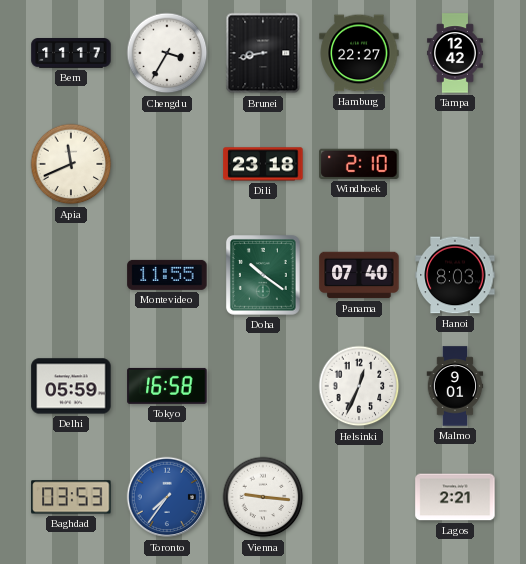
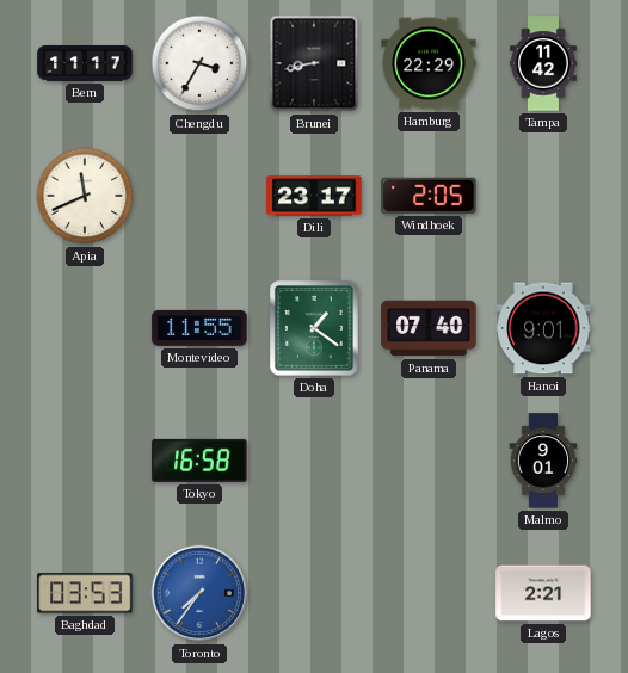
Hamburg: 22:27 -> 22:29
Tampa: 12:42 -> 11:42
Dili: 23:18 -> 23:17
Windhoek: 2:10 -> 2:05
Doha: 10:21 -> 1:21
Hanoi: 8:03 -> 9:01
Delhi: 05:59 -> none
Helsinki: 12:34 -> none
Vienna: 9:16 -> none
